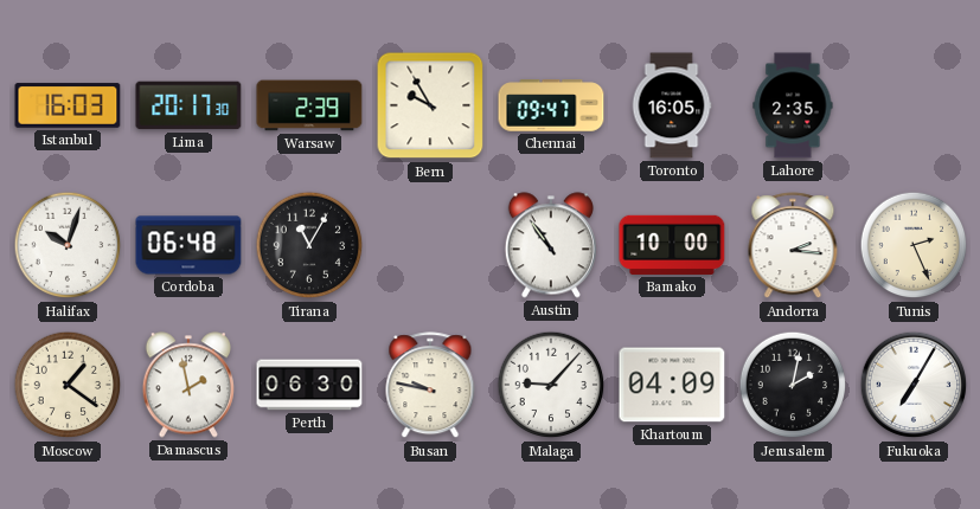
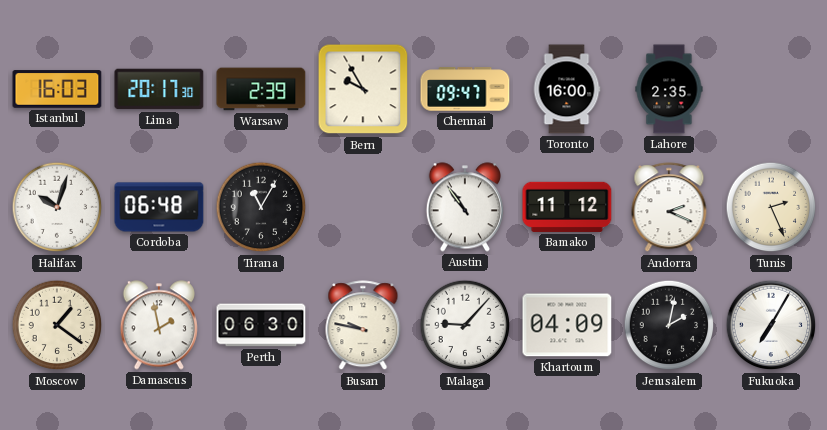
Toronto: 16:05 -> 16:00
Bamako: 10:00 -> 11:12
Andorra: 2:16 -> 2:19
